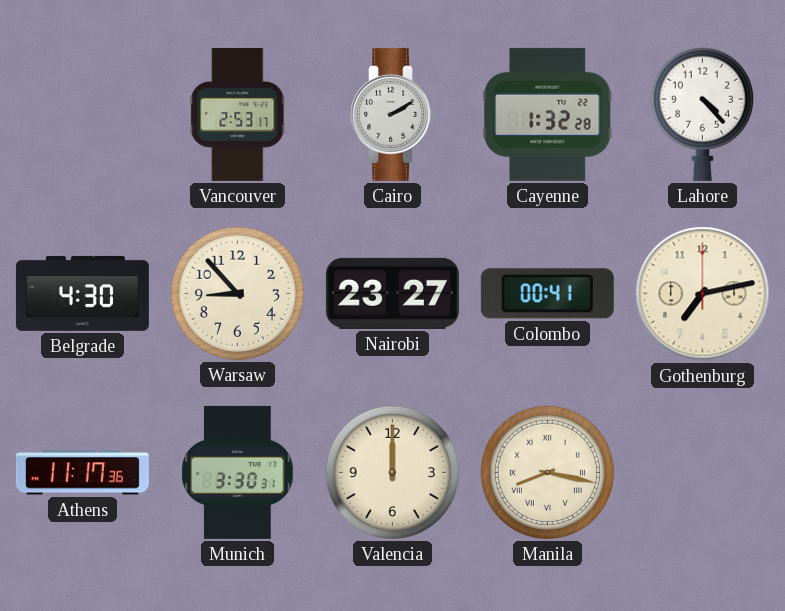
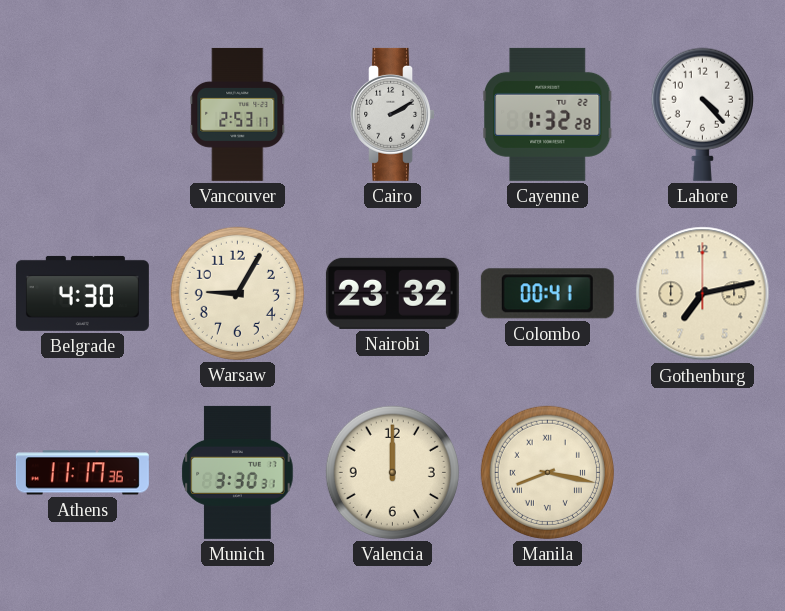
Warsaw: 8:53 -> 9:05
Nairobi: 23:27 -> 23:32
